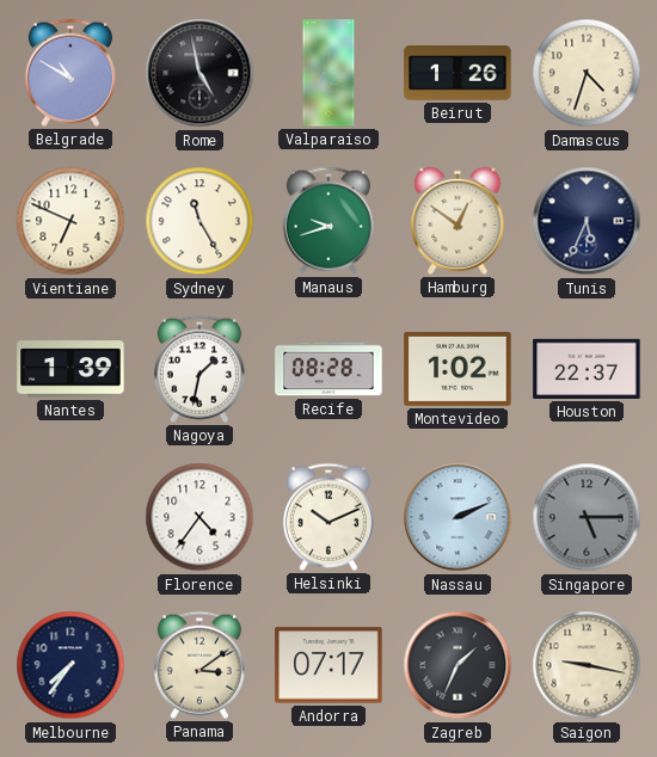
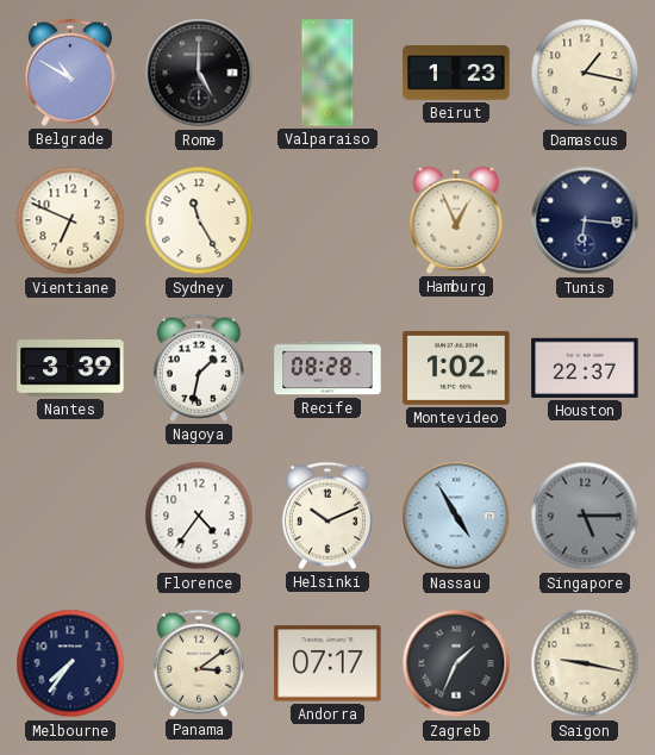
Rome: 4:58 -> 5:00
Beirut: 1:26 -> 1:23
Damascus: 4:33 -> 1:17
Manaus: 9:42 -> none
Hamburg: 12:51 -> 12:56
Tunis: 5:34 -> 6:16
Nantes: 1:39 -> 3:39
Nassau: 2:11 -> 4:55
